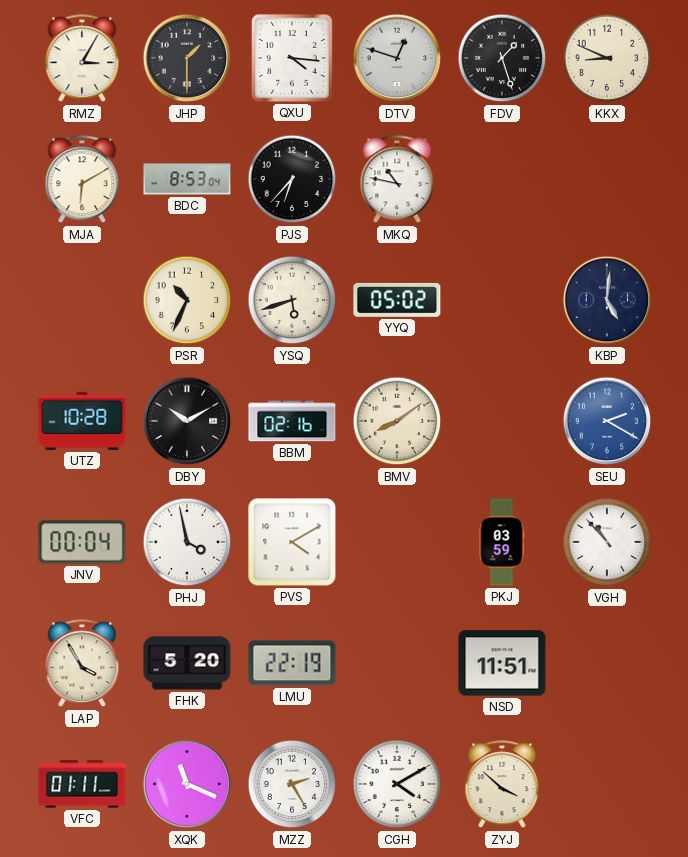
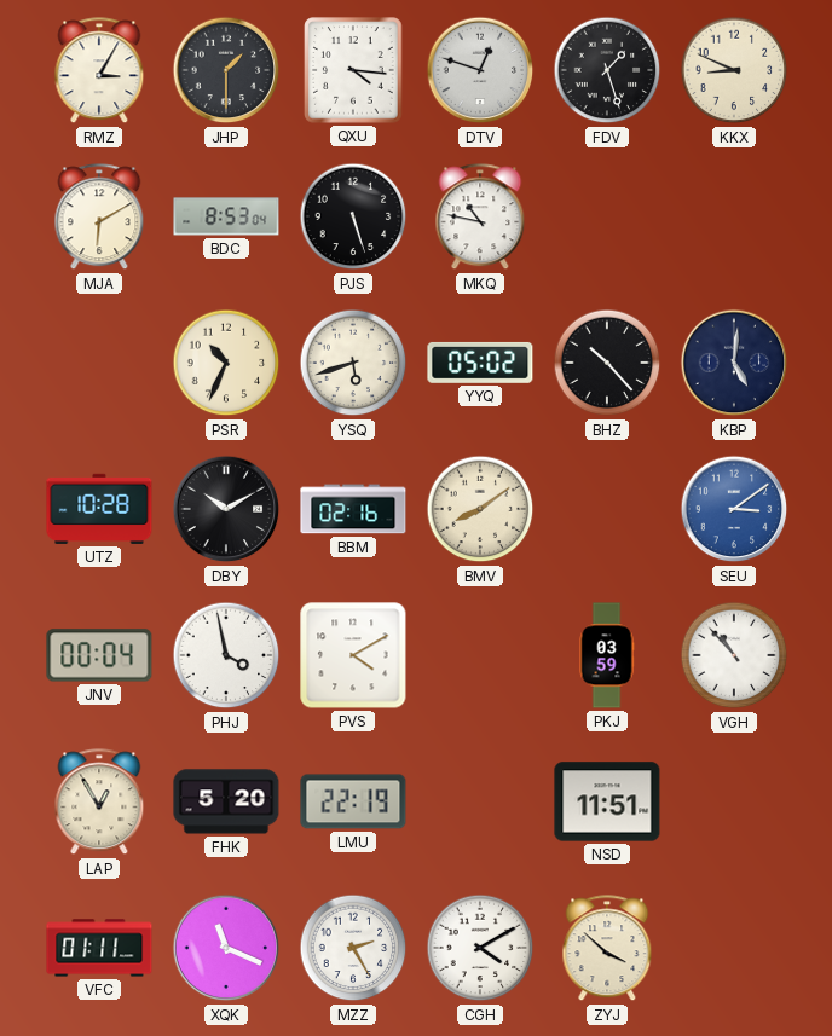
PJS: 6:37 -> 5:27
BHZ: none -> 10:23
SEU: 2:20 -> 3:09
LAP: 3:55 -> 12:55
